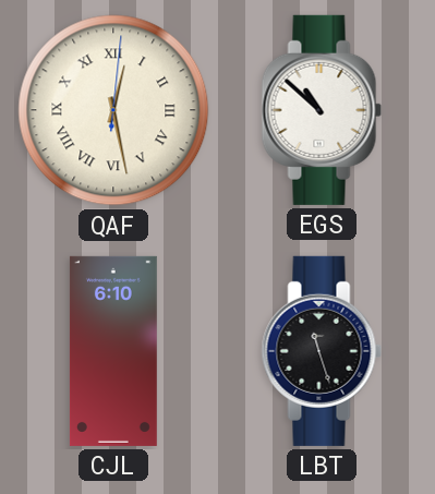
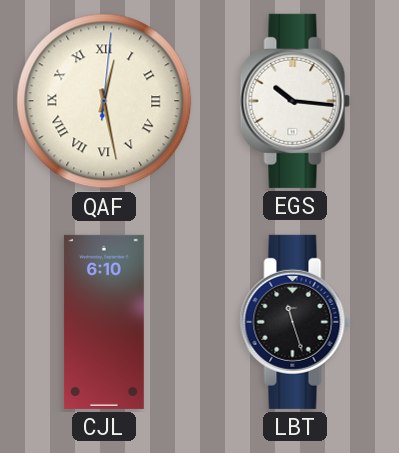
EGS: 10:52 -> 10:16
